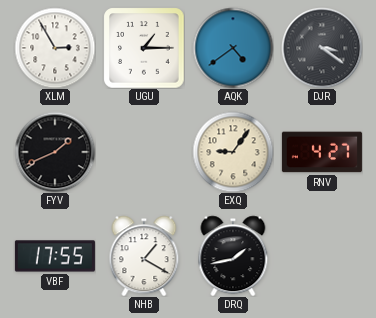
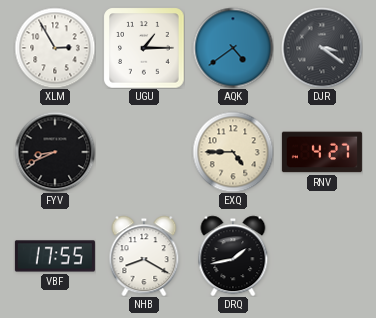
FYV: 1:41 -> 8:41
EXQ: 9:06 -> 4:45
NHB: 1:20 -> 8:20
